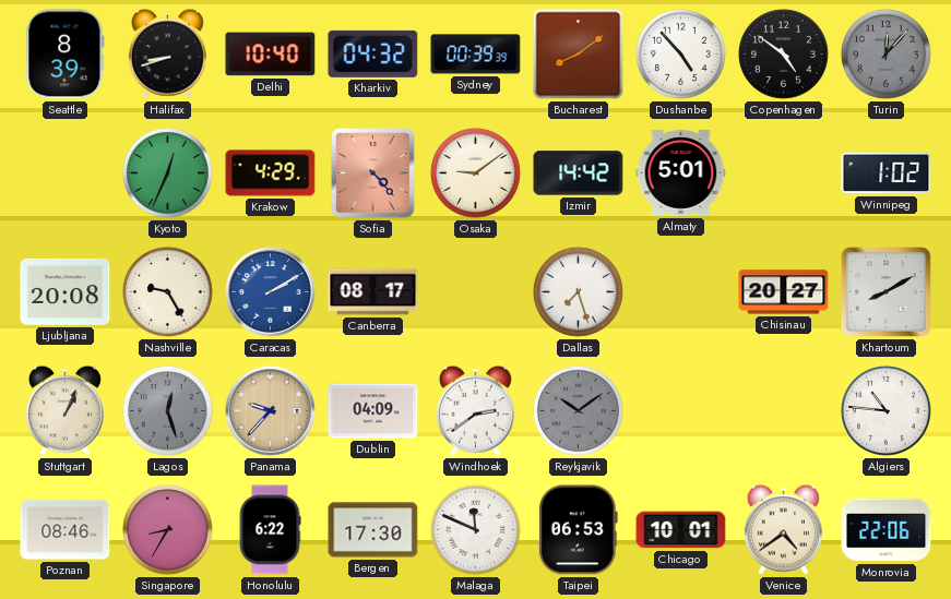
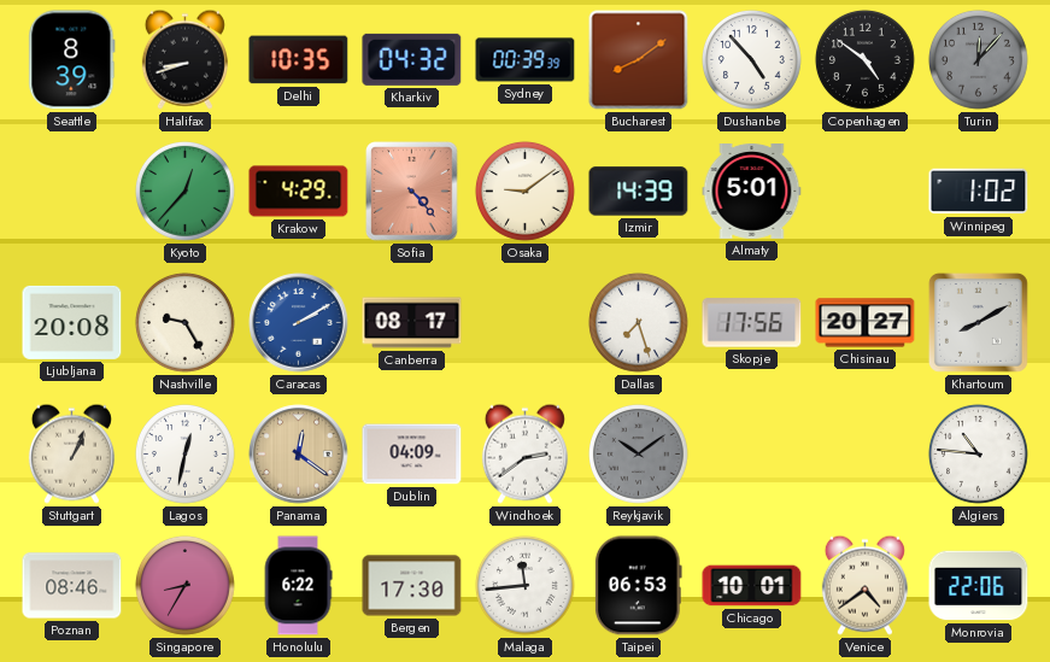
Delhi: 10:40 -> 10:35
Kyoto: 12:34 -> 12:37
Izmir: 14:42 -> 14:39
Skopje: none -> 17:56
Lagos: 12:27 -> 12:32
Lagos dial: grey -> white
Panama: 9:37 -> 12:21
Malaga: 11:49 -> 11:44
